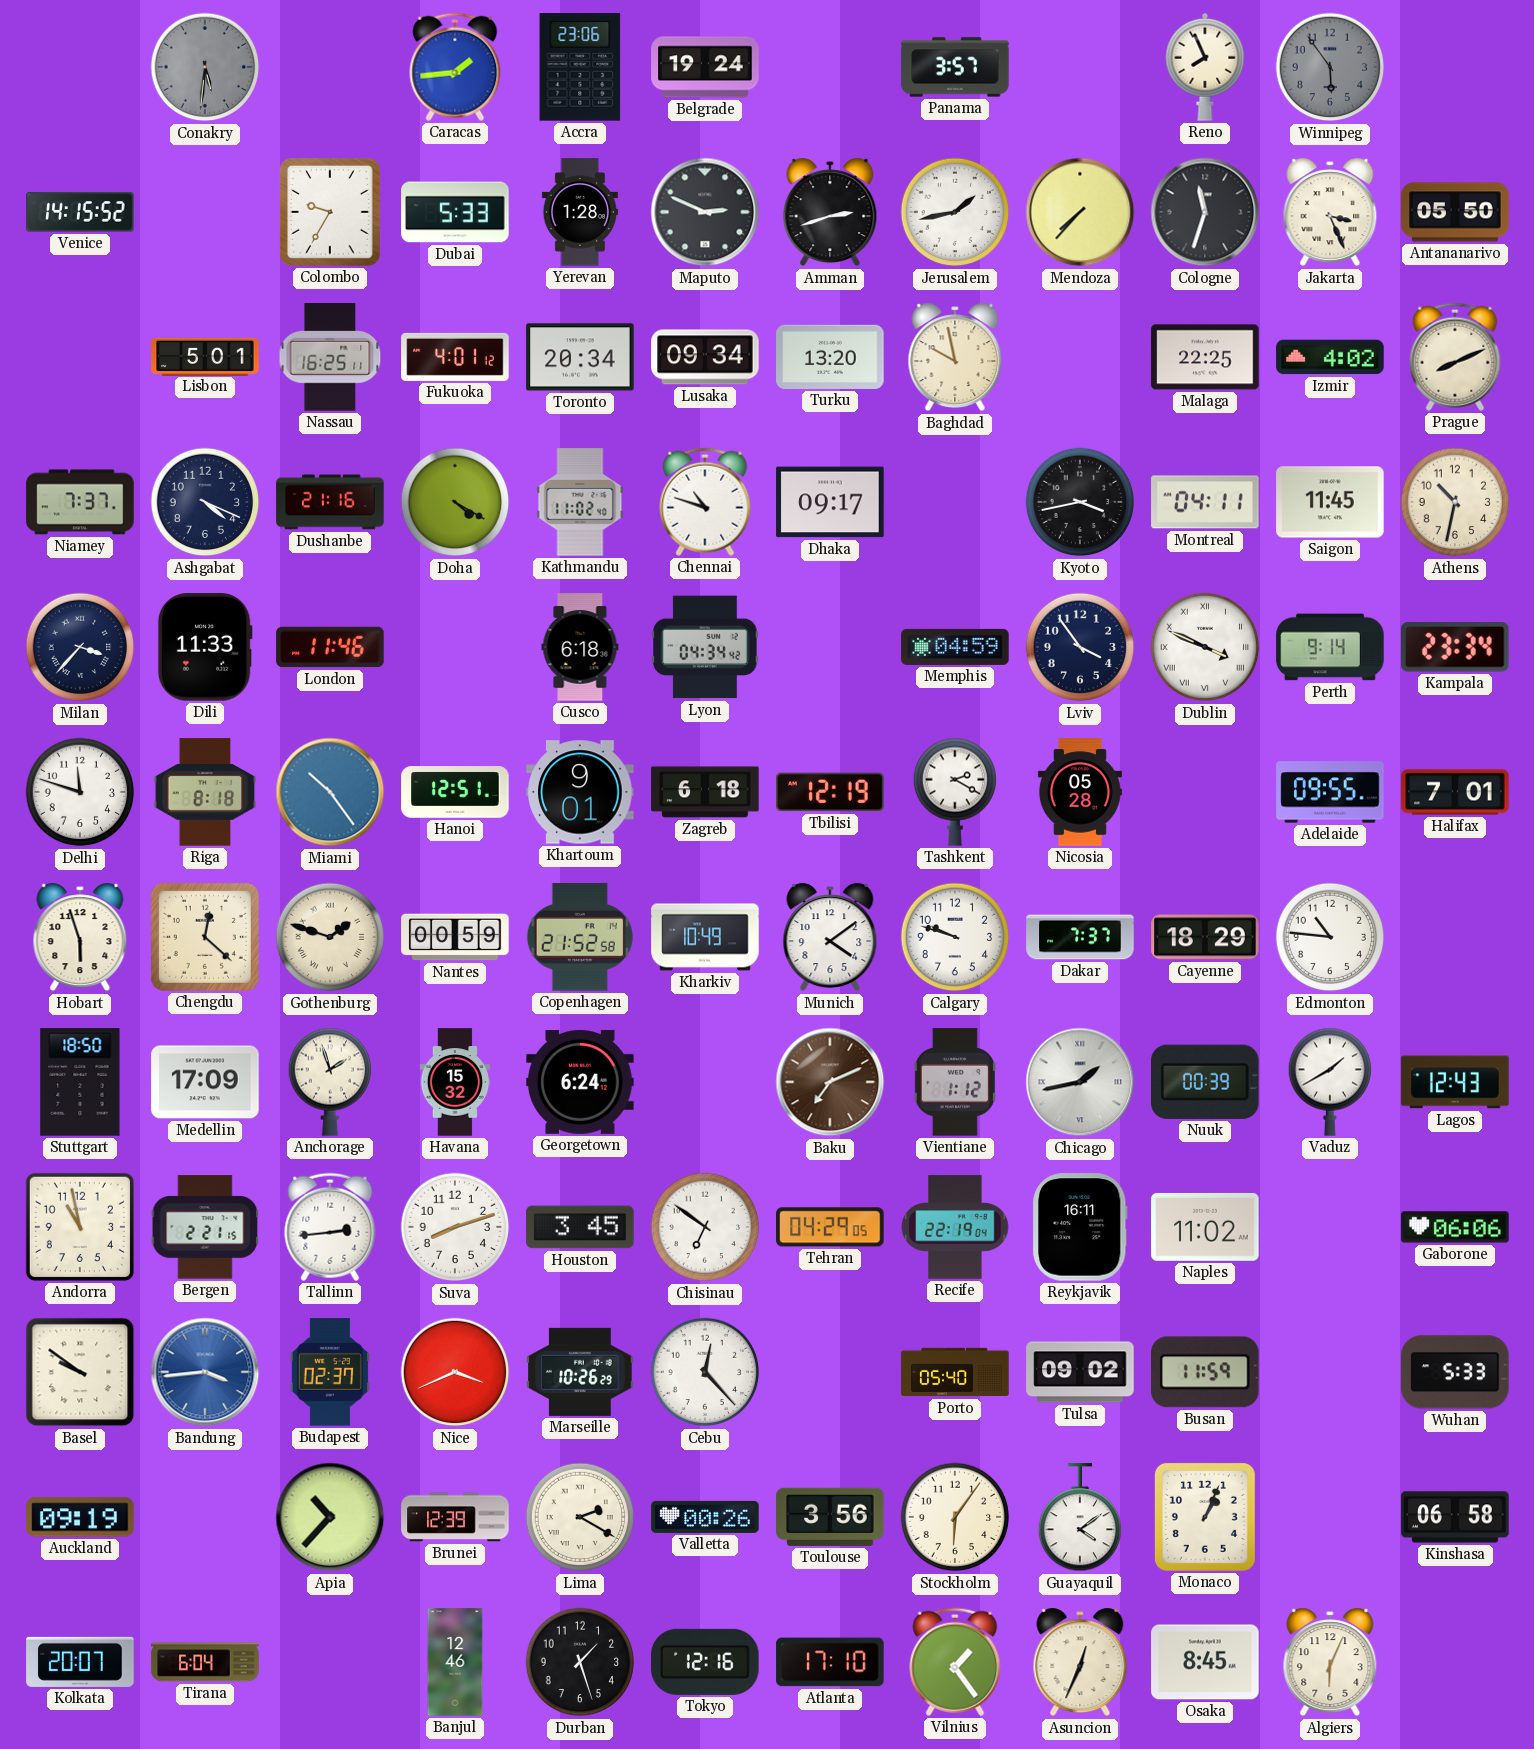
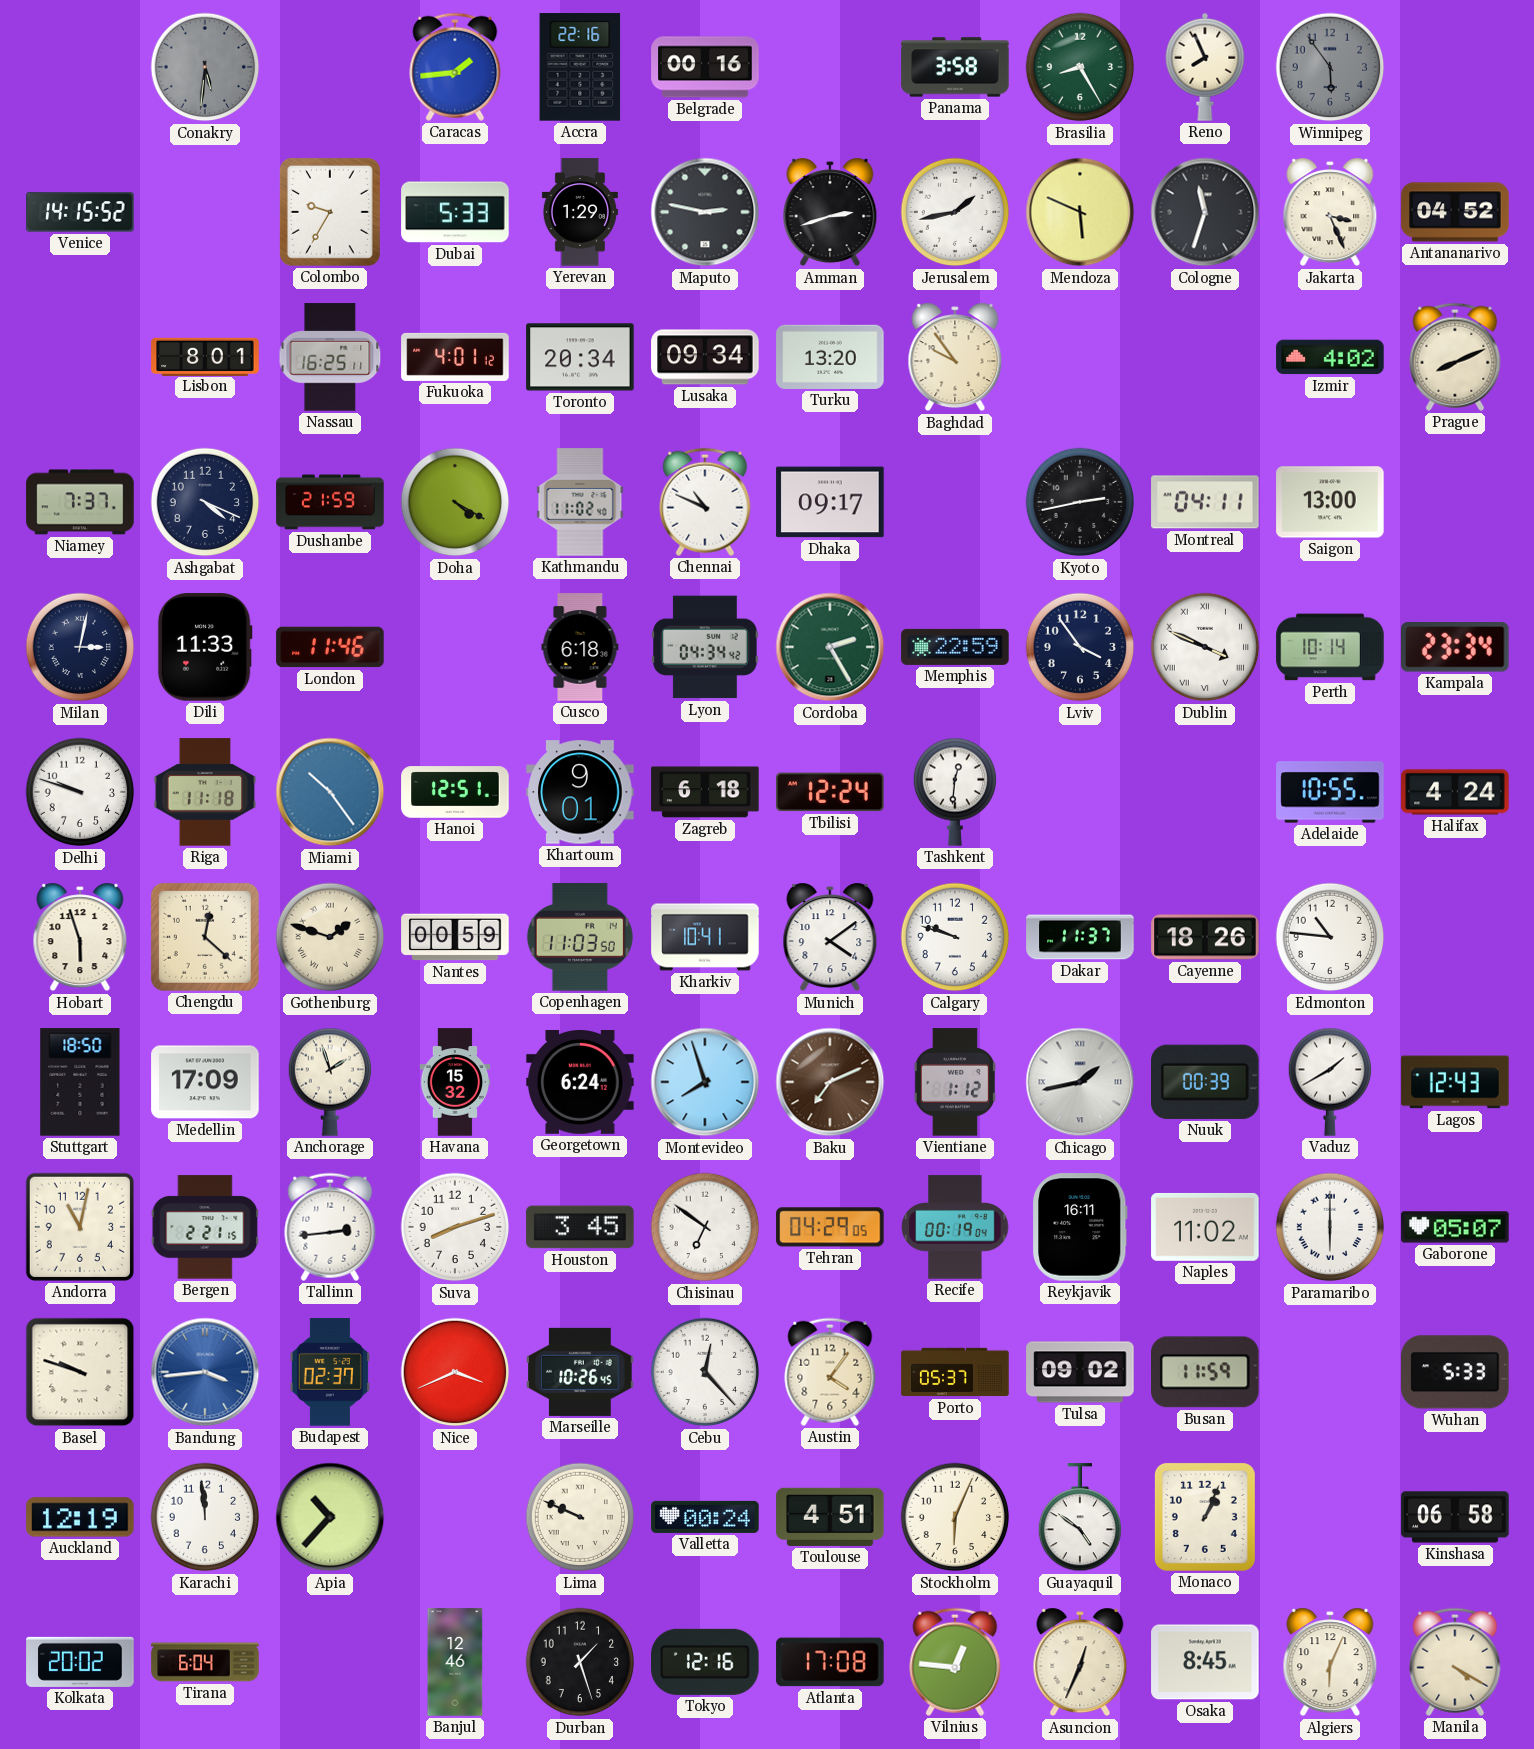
Accra: 23:06 -> 22:16
Belgrade: 19:24 -> 00:16
Panama: 3:57 -> 3:58
Brasilia: none -> 8:25
Yerevan: 1:28 -> 1:29
Maputo: 2:49 -> 2:47
Mendoza: 7:37 -> 5:49
Antananarivo: 05:50 -> 04:52
Lisbon: 5:01 -> 8:01
Baghdad: 9:58 -> 9:54
Malaga: 22:25 -> none
Dushanbe: 21:16 -> 21:59
Chennai: 10:48 -> 10:49
Kyoto: 3:43 -> 2:43
Saigon: 11:45 -> 13:00
Athens: 10:32 -> none
Milan: 3:37 -> 3:02
Cordoba: none -> 2:25
Memphis: 04:59 -> 22:59
Perth: 9:14 -> 10:14
Delhi: 11:48 -> 9:48
Riga: 8:18 -> 11:18
Tbilisi: 12:19 -> 12:24
Tashkent: 2:20 -> 12:31
Nicosia: 05:28 -> none
Adelaide: 09:55 -> 10:55
Halifax: 7:01 -> 4:24
Copenhagen: 21:52 -> 11:03
Kharkiv: 10:49 -> 10:41
Dakar: 7:37 -> 11:37
Cayenne: 18:29 -> 18:26
Montevideo: none -> 7:57
Andorra: 10:58 -> 11:02
Recife: 22:19 -> 00:19
Paramaribo: none -> 6:00
Gaborone: 06:06 -> 05:07
Basel: 9:51 -> 9:48
Marseille: 10:26:29 -> 10:26:45
Austin: none -> 4:06
Porto: 05:40 -> 05:37
Auckland: 09:19 -> 12:19
Karachi: none -> 11:59
Brunei: 12:39 -> none
Lima: 2:20 -> 9:49
Valletta: 00:26 -> 00:24
Toulouse: 3:56 -> 4:51
Stockholm: 6:06 -> 6:04
Guayaquil: 4:09 -> 4:51
Kolkata: 20:07 -> 20:02
Atlanta: 17:10 -> 17:08
Vilnius: 1:24 -> 12:46
Manila: none -> 4:20
